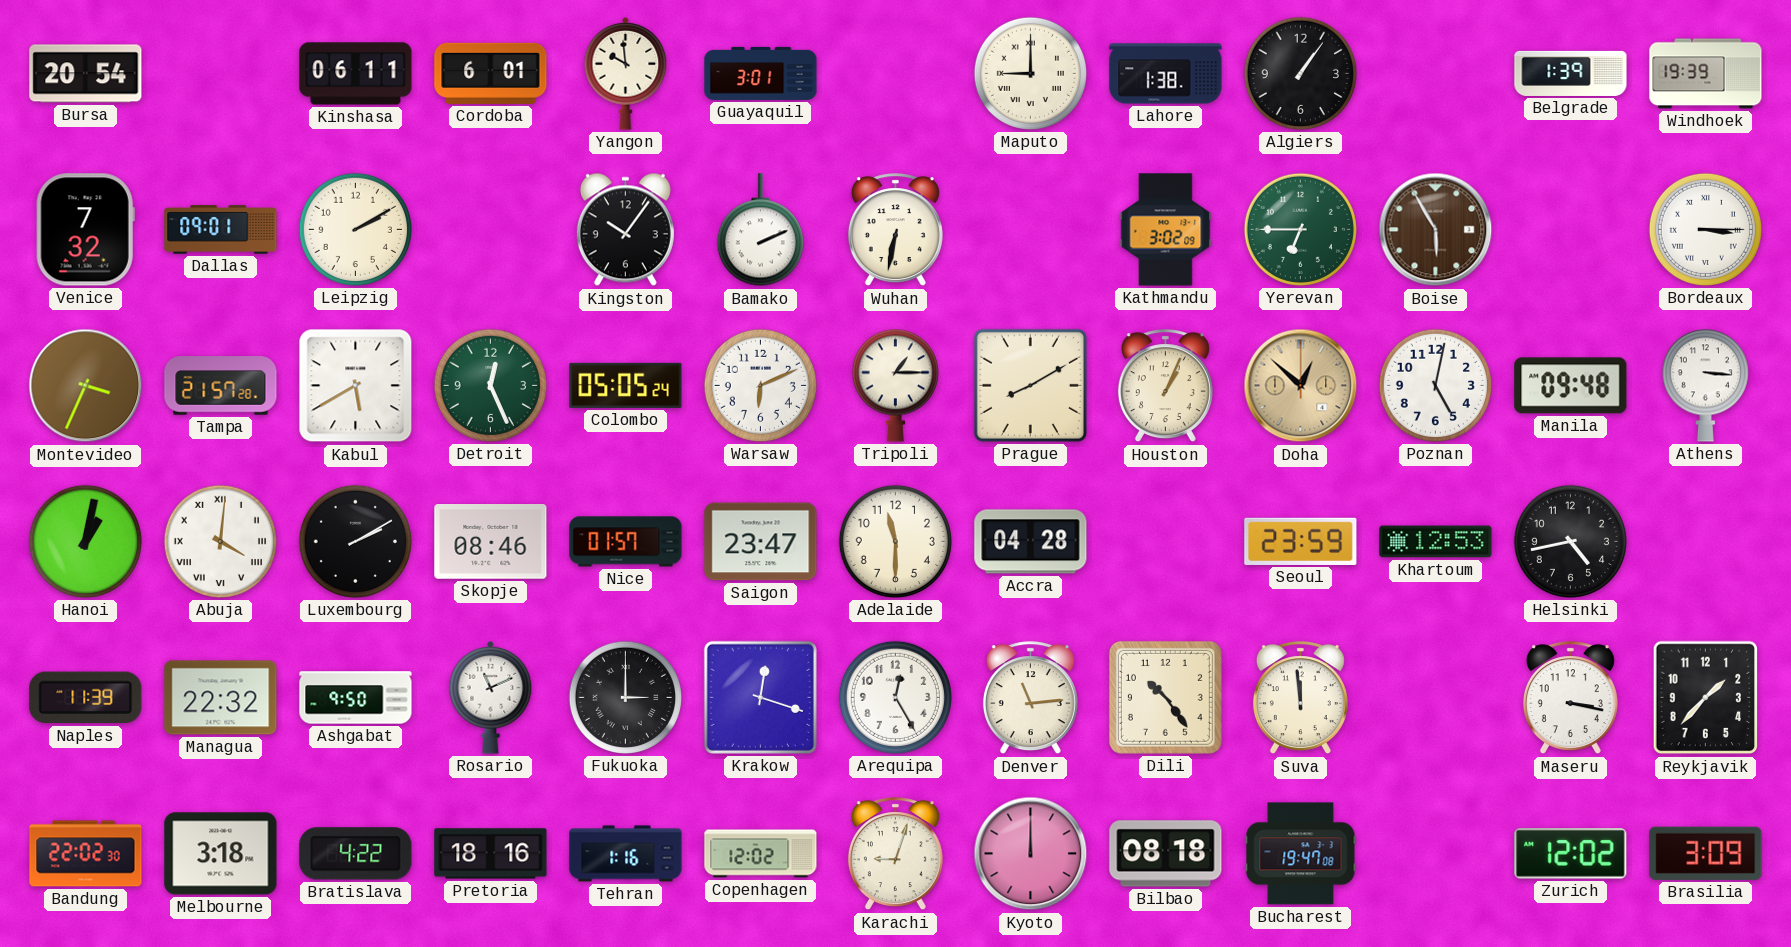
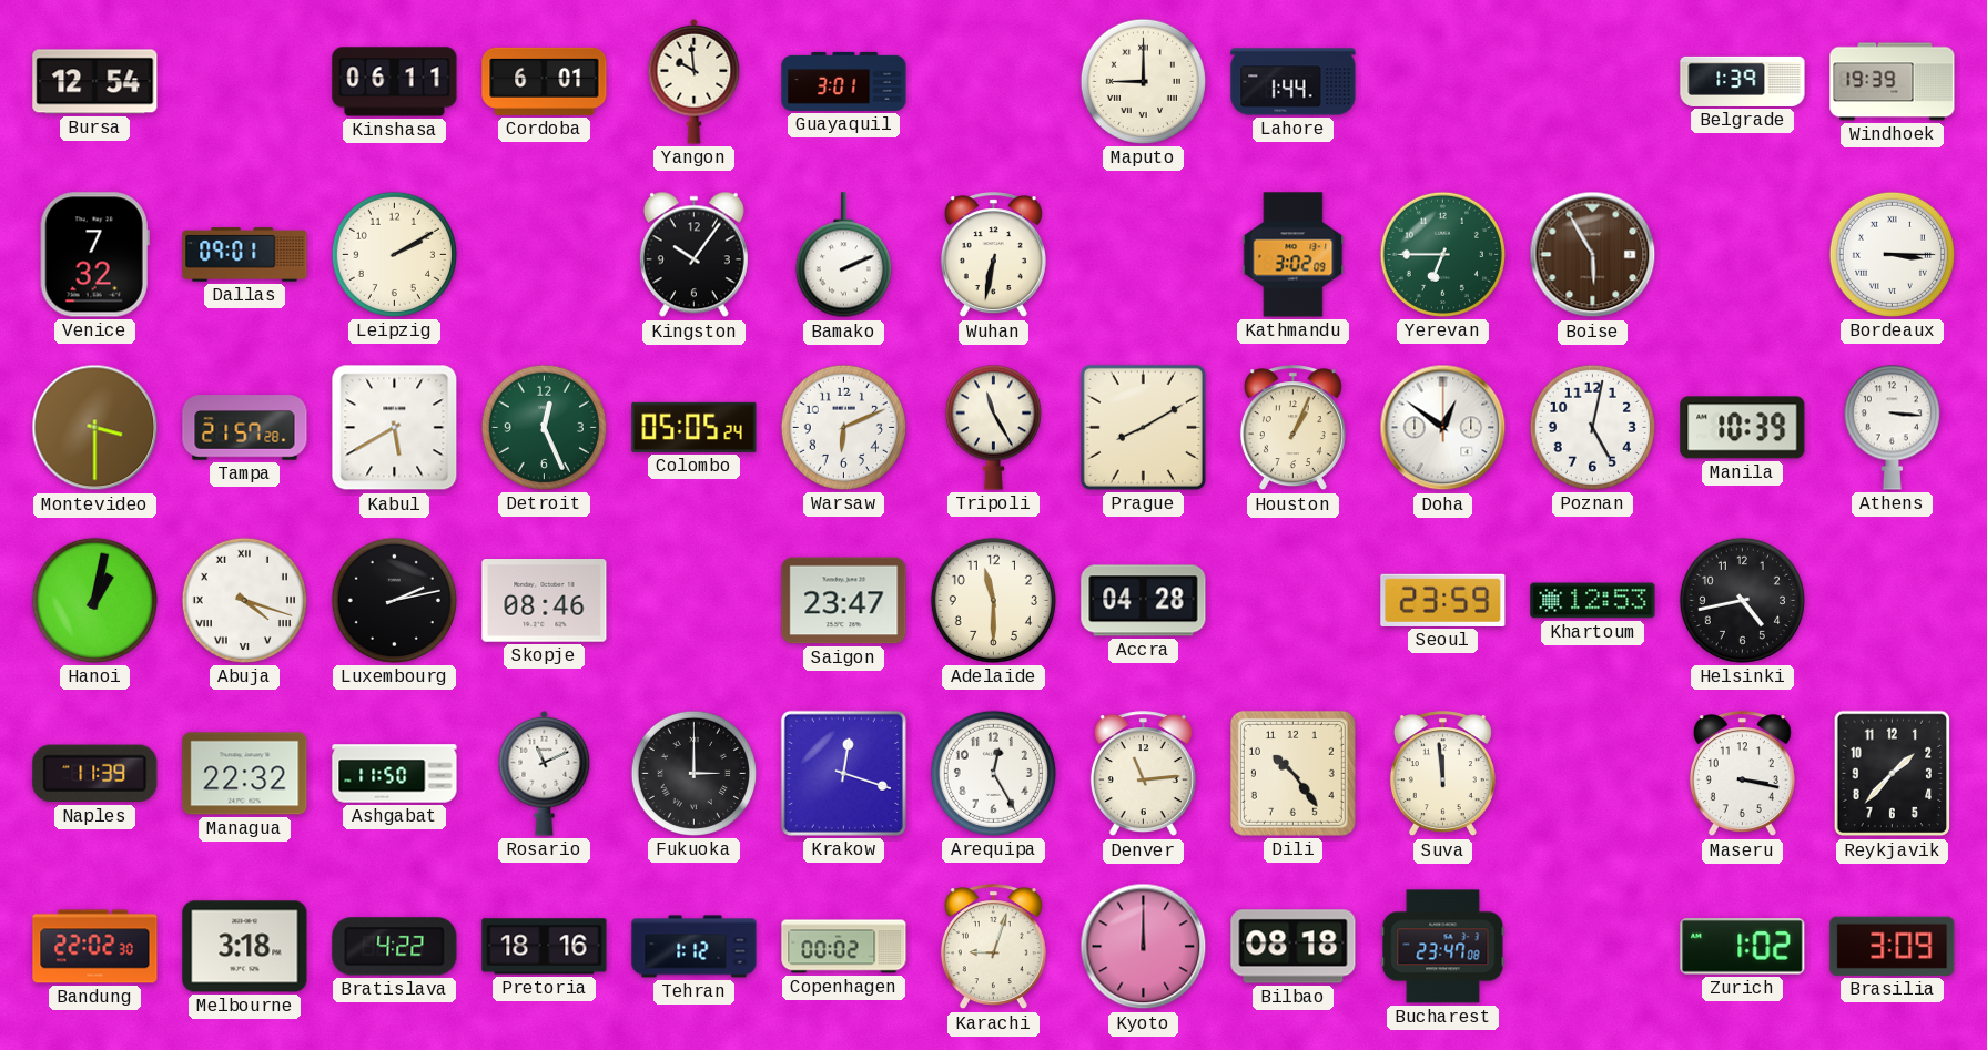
Bursa: 20:54 -> 12:54
Lahore: 1:38 -> 1:44
Algiers: 1:06 -> none
Montevideo: 3:34 -> 3:30
Tripoli: 1:15 -> 11:25
Doha: 12:52 -> 12:51
Doha dial: champagne -> white
Manila: 09:48 -> 10:39
Abuja: 4:01 -> 4:18
Luxembourg: 2:10 -> 2:13
Nice: 01:57 -> none
Ashgabat: 9:50 -> 11:50
Tehran: 1:16 -> 1:12
Copenhagen: 12:02 -> 00:02
Bucharest: 19:47 -> 23:47
Zurich: 12:02 -> 1:02
